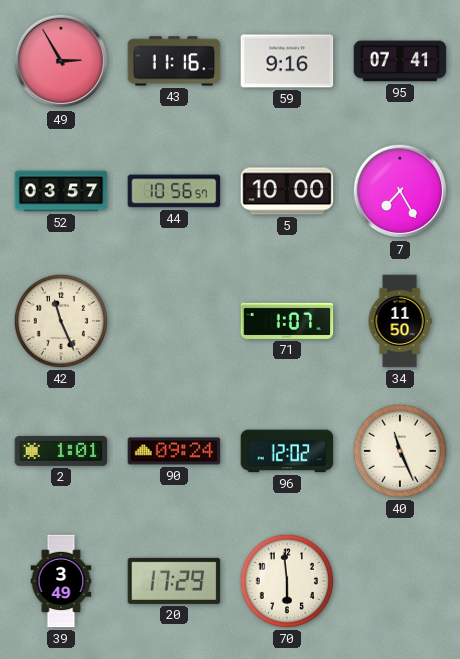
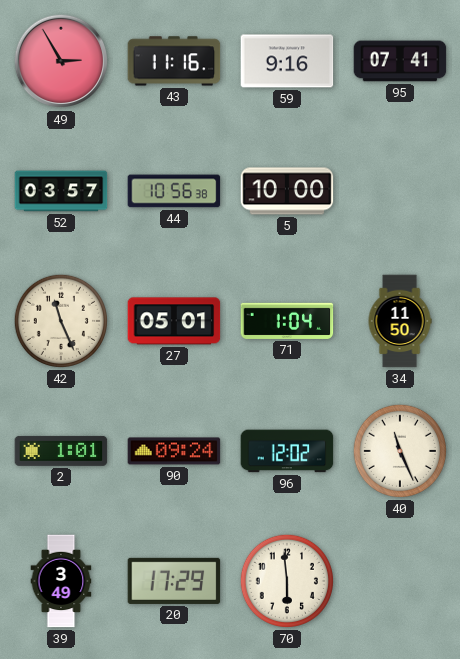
44: 10:56:57 -> 10:56:38
7: 7:25 -> none
27: none -> 05:01
71: 1:07 -> 1:04
